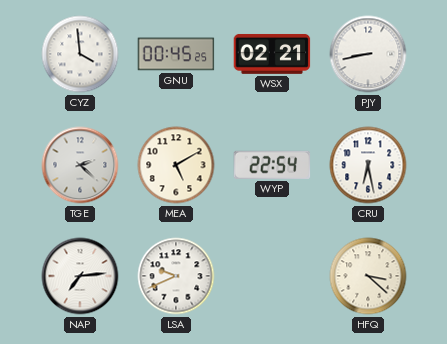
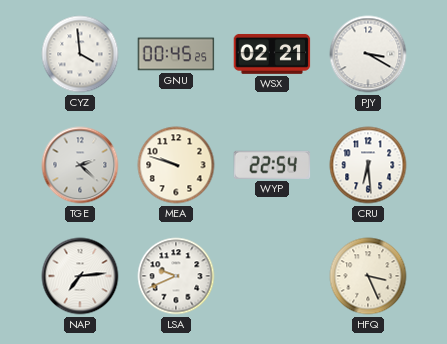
PJY: 8:43 -> 3:20
MEA: 5:10 -> 9:48
CRU: 6:28 -> 6:29
HFQ: 3:22 -> 3:26
